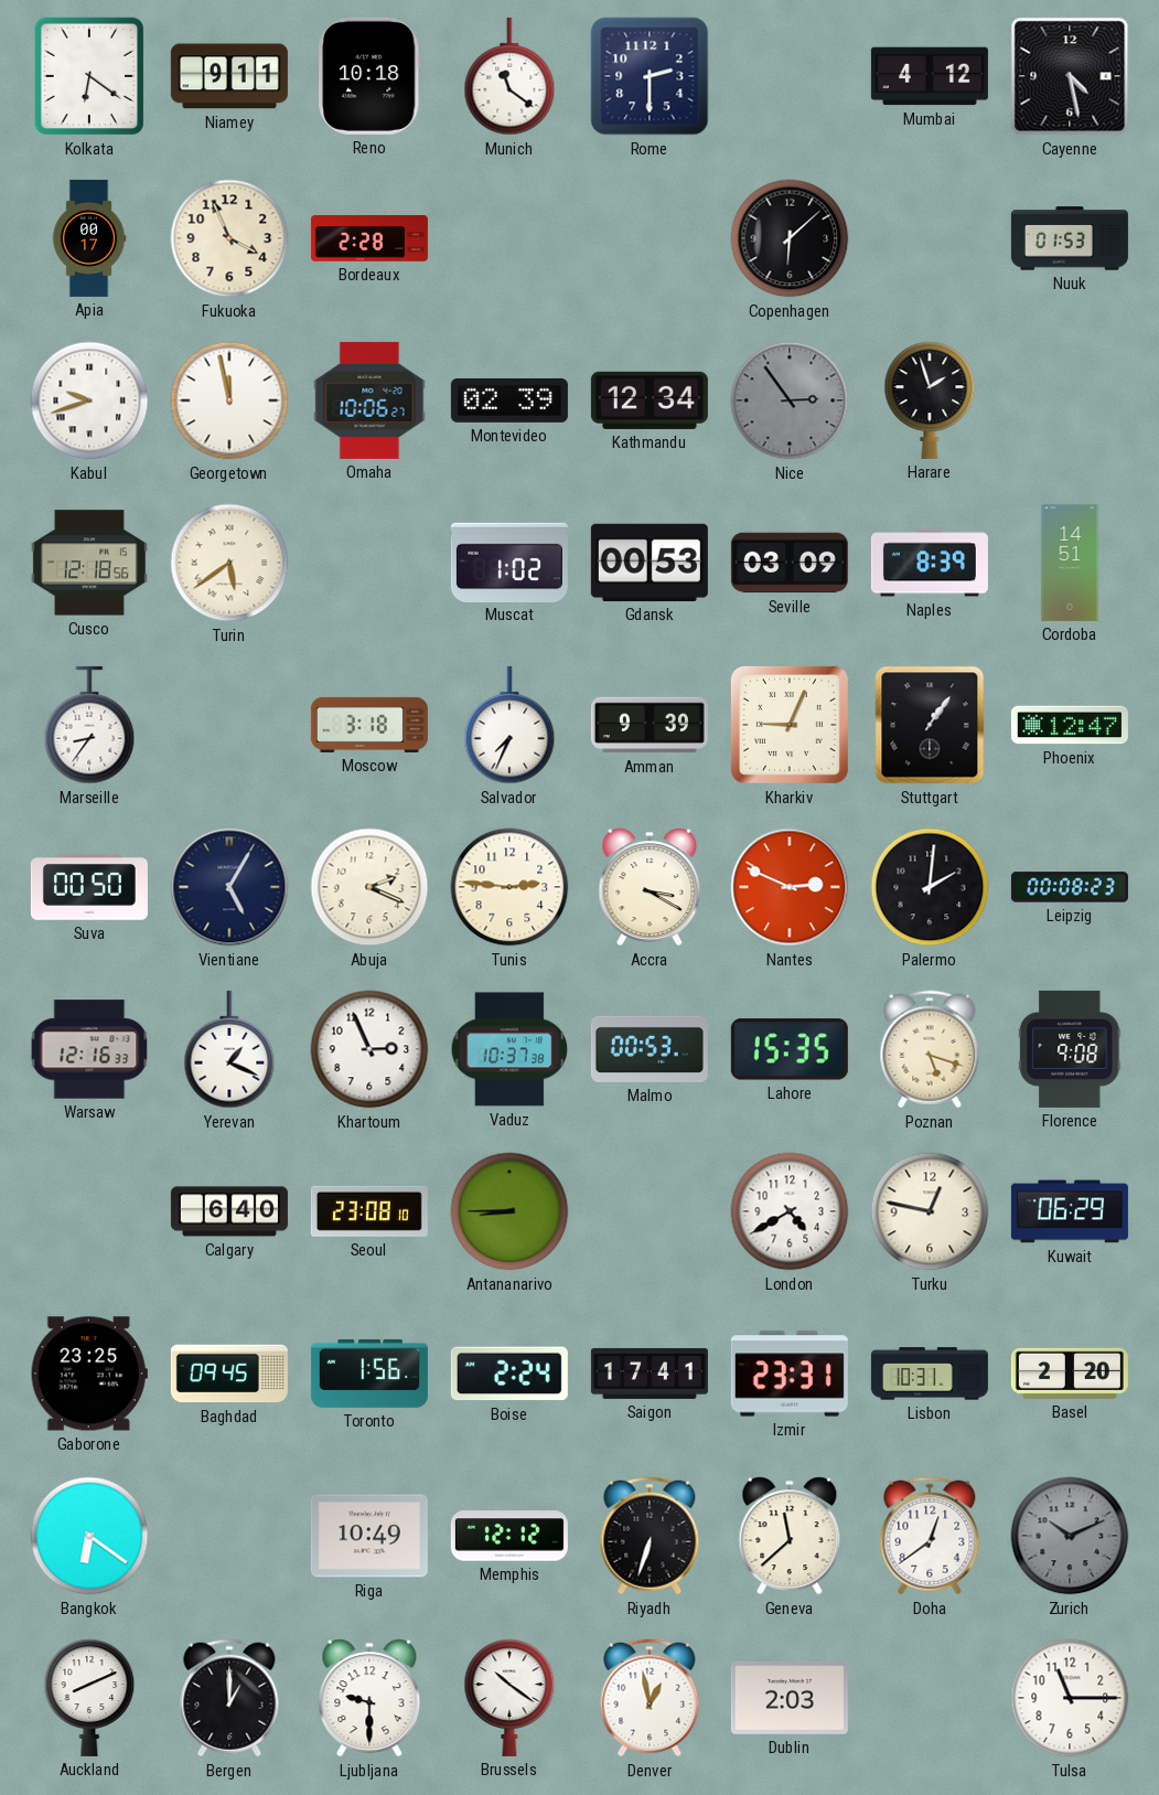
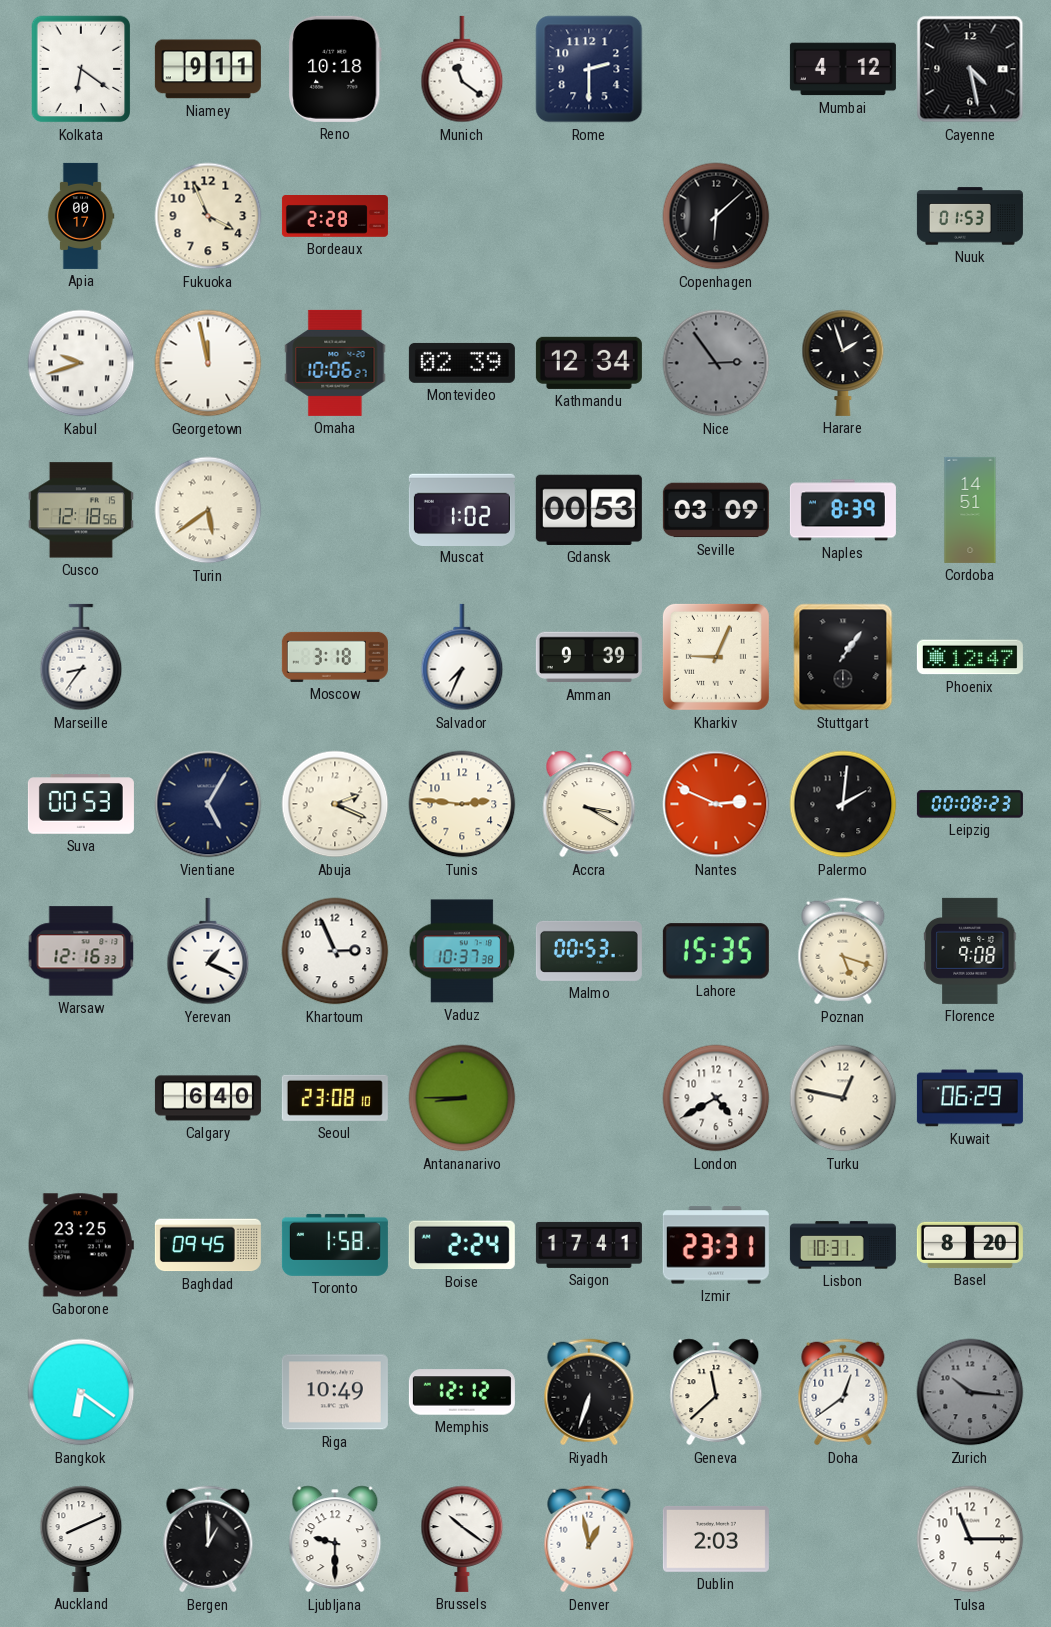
Suva: 00:50 -> 00:53
Toronto: 1:56 -> 1:58
Basel: 2:20 -> 8:20
Zurich: 10:11 -> 10:16
